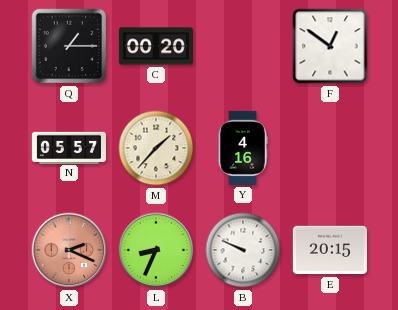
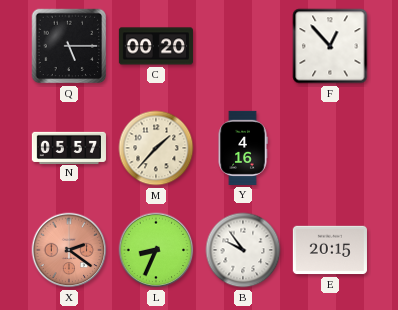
Q: 1:15 -> 5:15
F: 12:51 -> 12:53
X: 2:19 -> 2:21
B: 9:49 -> 9:54
